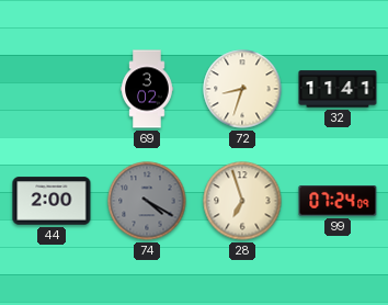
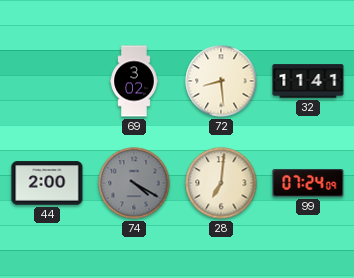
72: 8:33 -> 8:29
28: 6:57 -> 7:01
